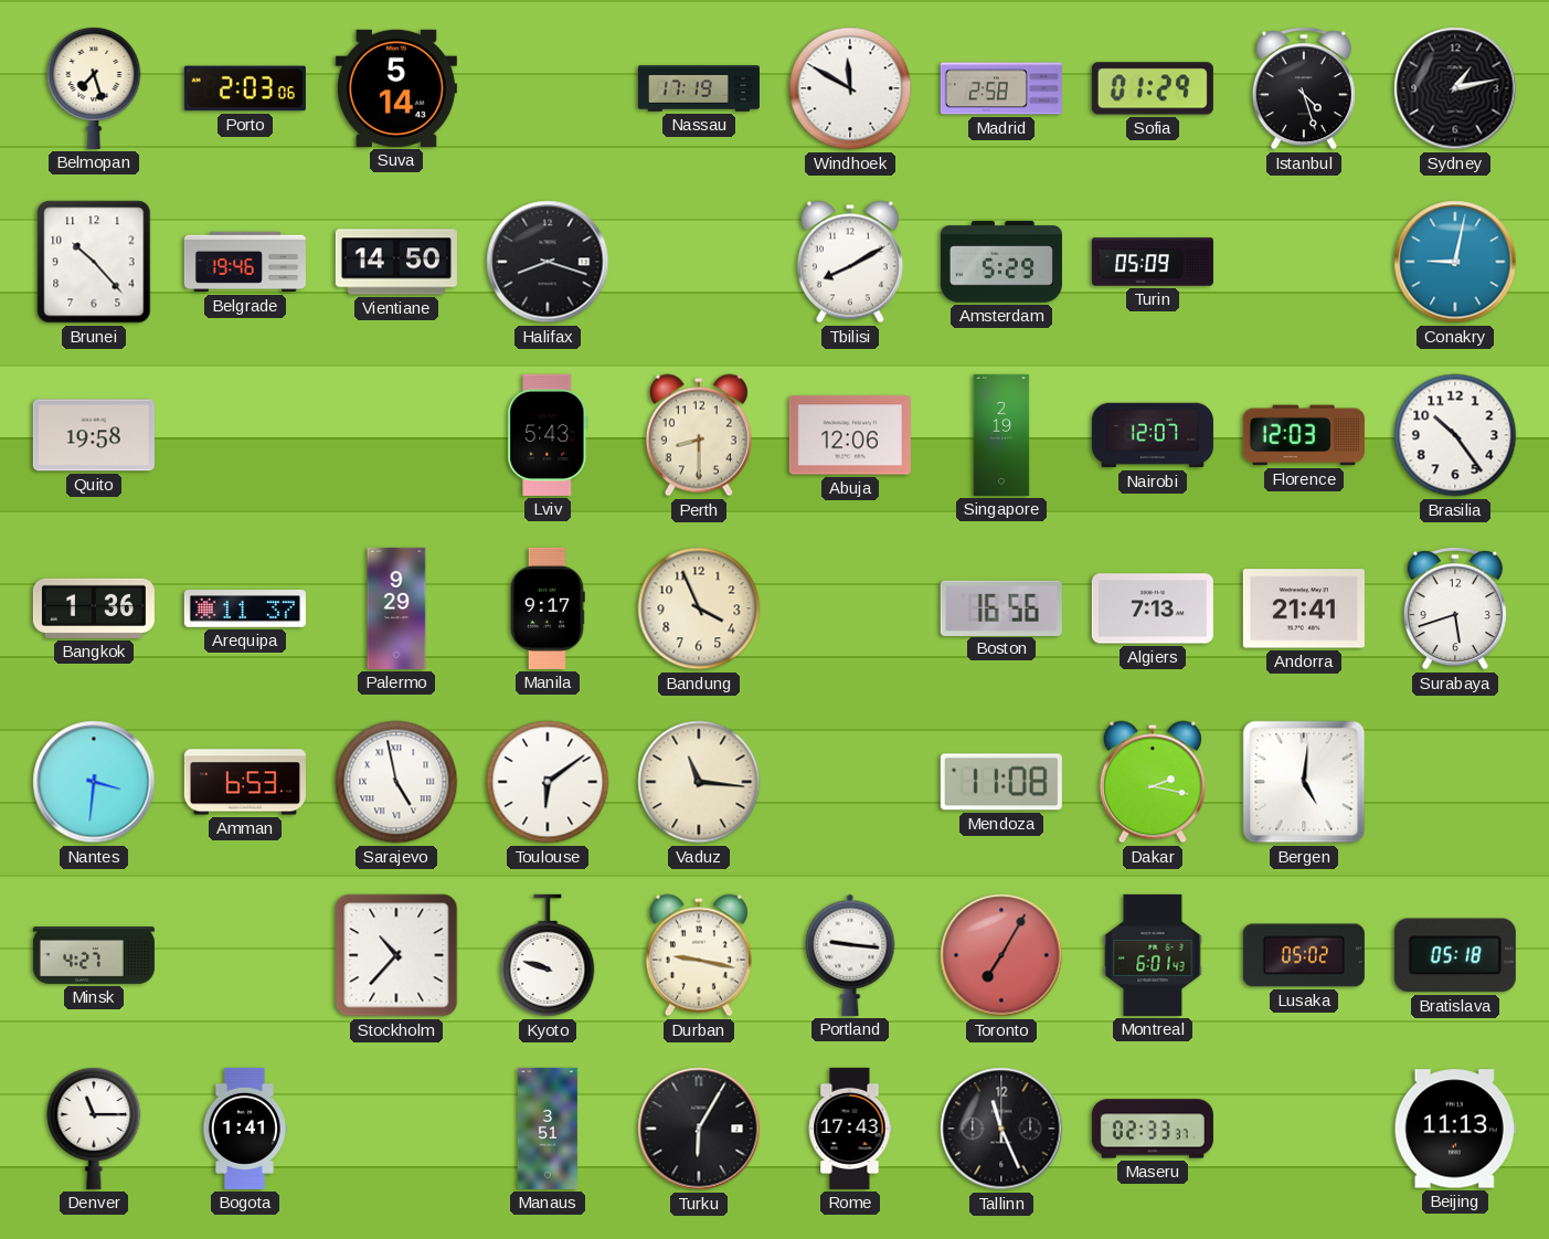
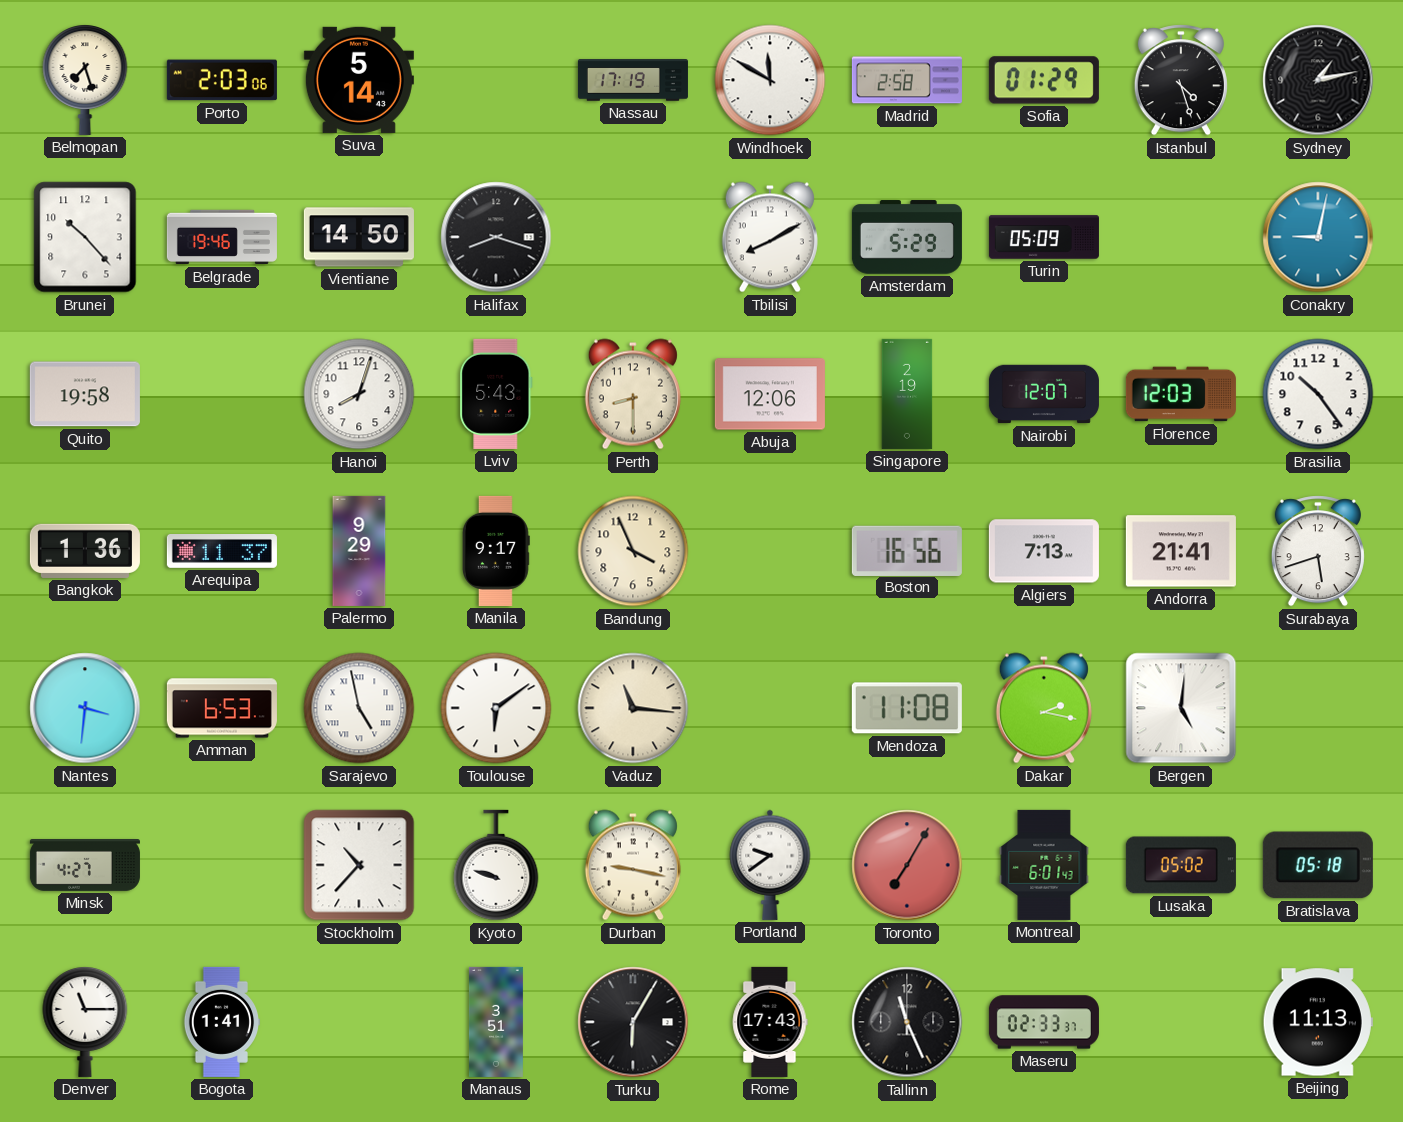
Hanoi: none -> 8:03
Portland: 9:16 -> 9:39
